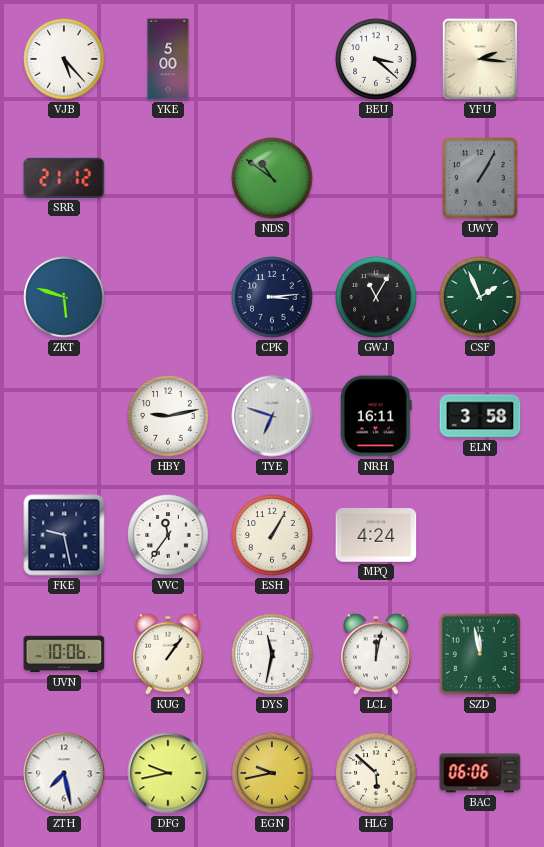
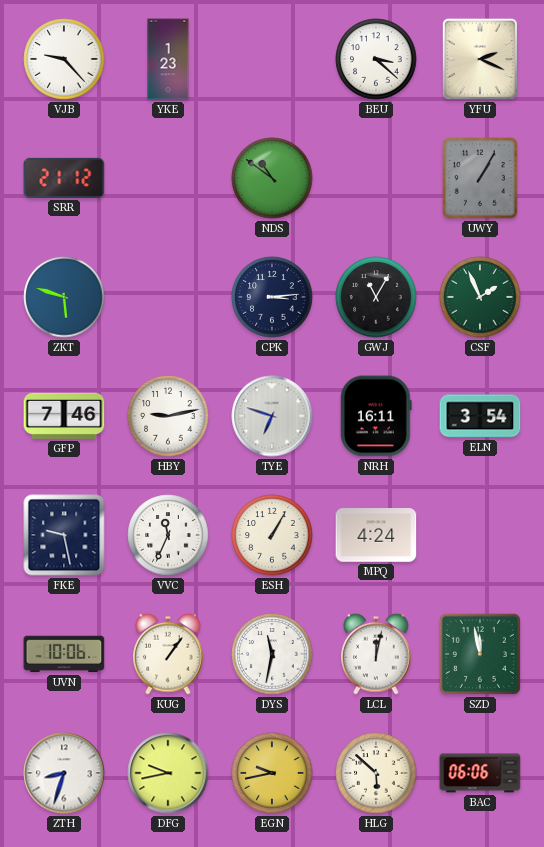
VJB: 5:23 -> 9:23
YKE: 5:00 -> 1:23
YFU: 2:16 -> 2:19
GFP: none -> 7:46
ELN: 3:58 -> 3:54
VVC: 11:36 -> 11:34
ZTH: 7:28 -> 8:33
